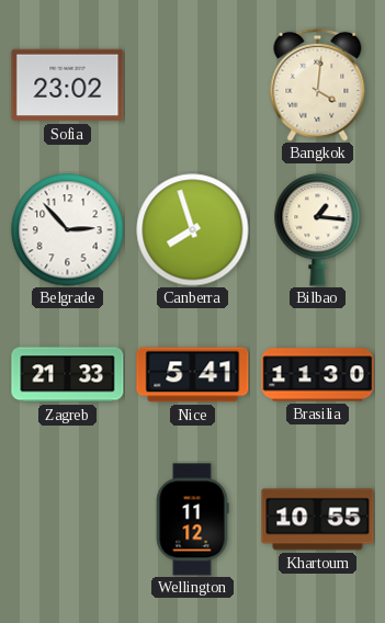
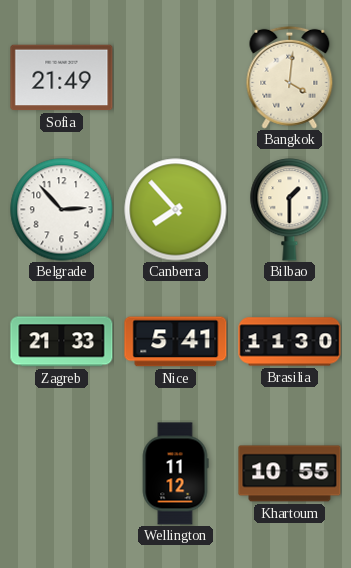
Sofia: 23:02 -> 21:49
Canberra: 7:57 -> 7:53
Bilbao: 1:16 -> 1:30
